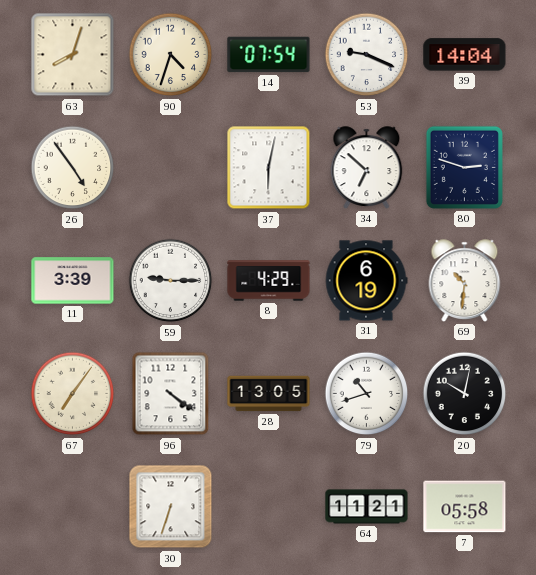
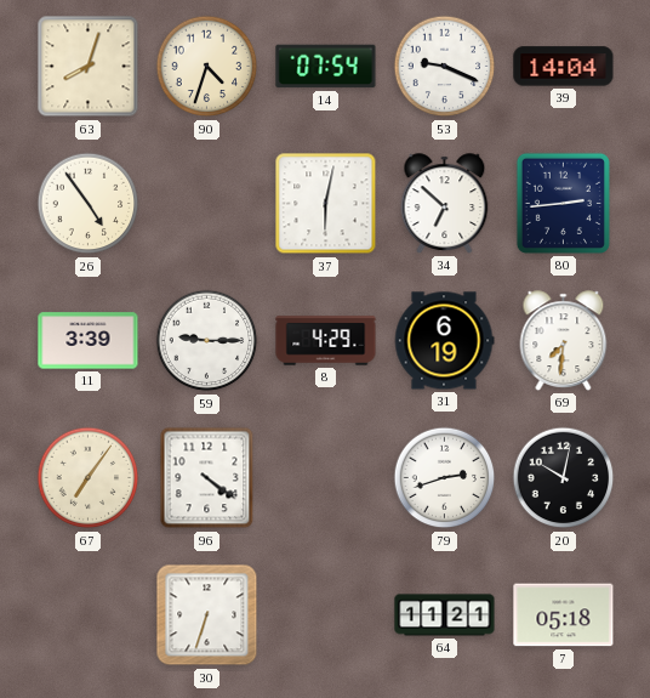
80: 2:48 -> 2:44
69: 10:31 -> 7:31
28: 13:05 -> none
79: 10:42 -> 2:42
7: 05:58 -> 05:18
